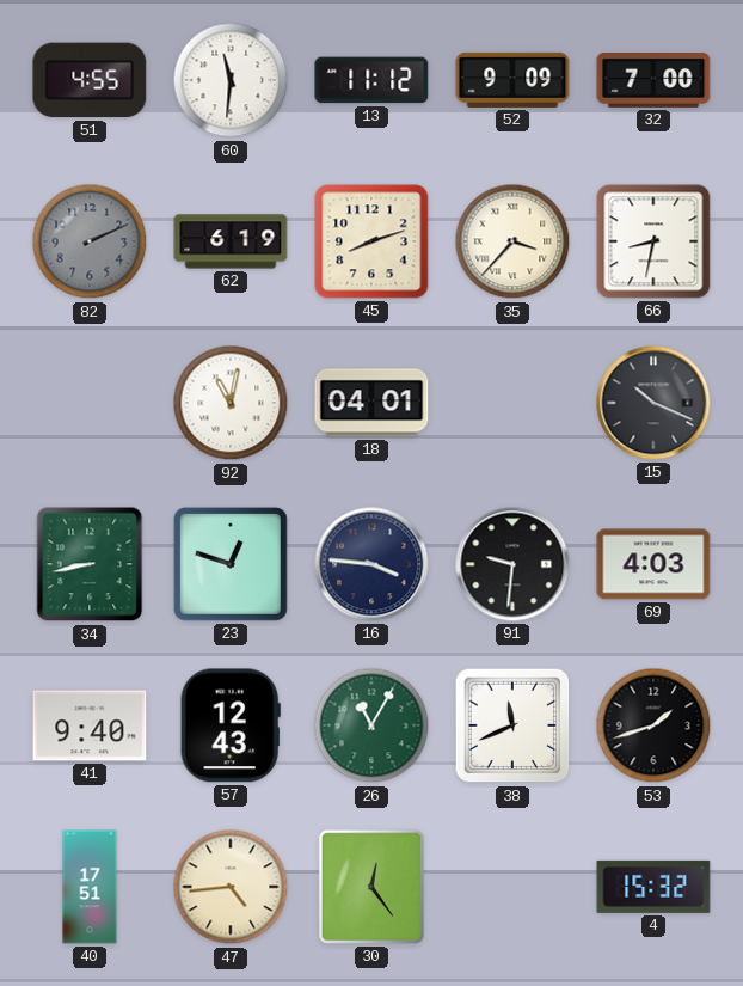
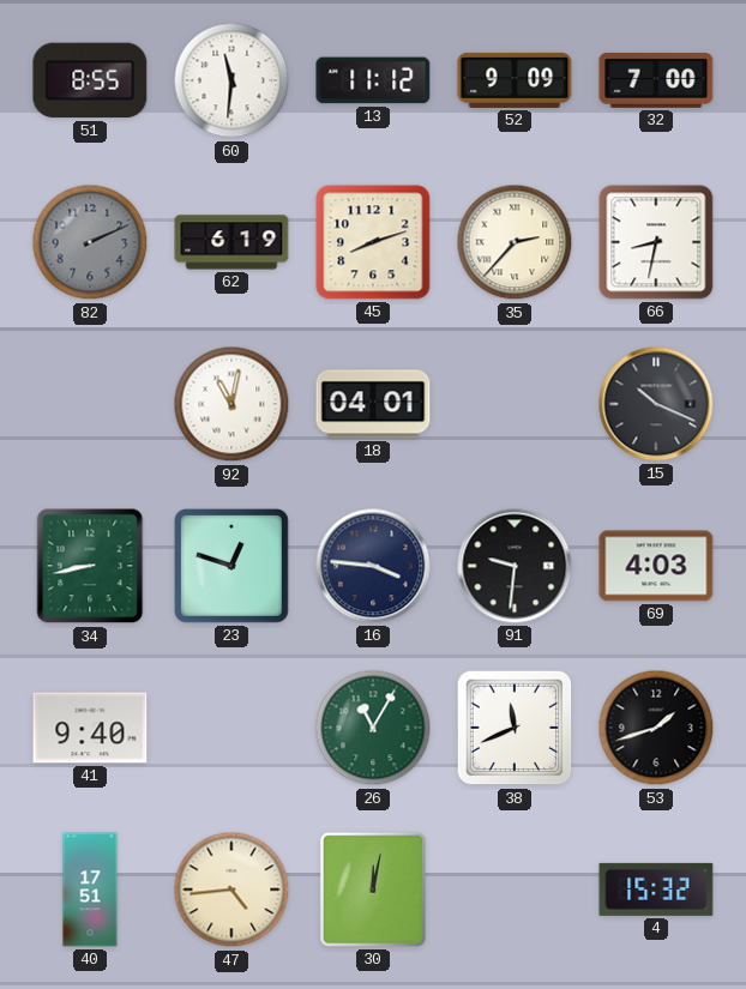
51: 4:55 -> 8:55
35: 3:37 -> 2:37
57: 12:43 -> none
30: 12:24 -> 12:02
